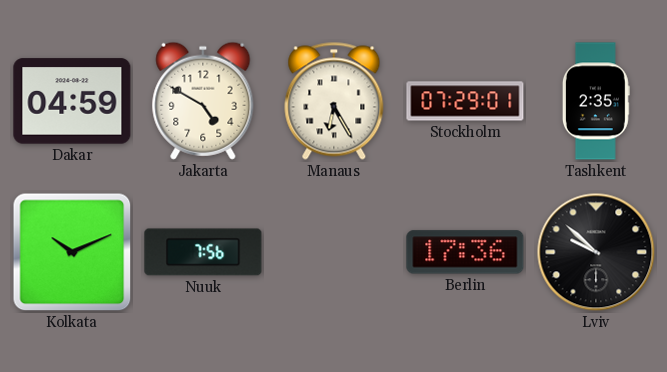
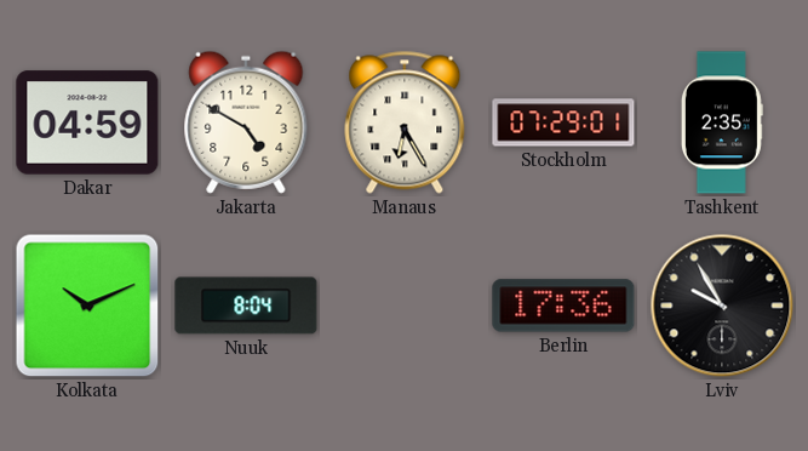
Nuuk: 7:56 -> 8:04
Lviv: 9:52 -> 9:55
